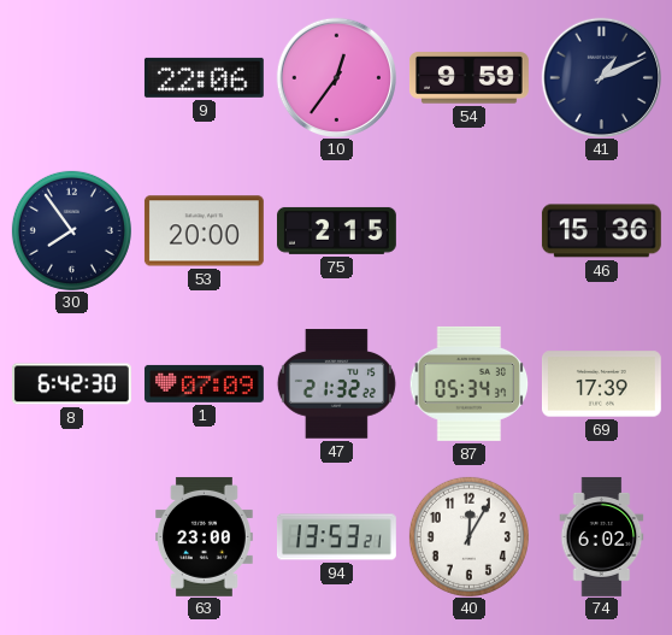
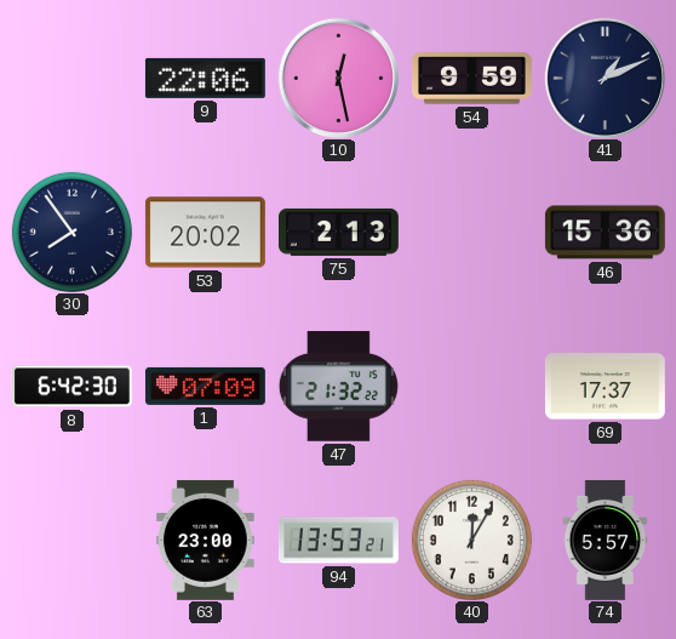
10: 12:36 -> 12:28
53: 20:00 -> 20:02
75: 2:15 -> 2:13
87: 05:34 -> none
69: 17:39 -> 17:37
74: 6:02 -> 5:57
